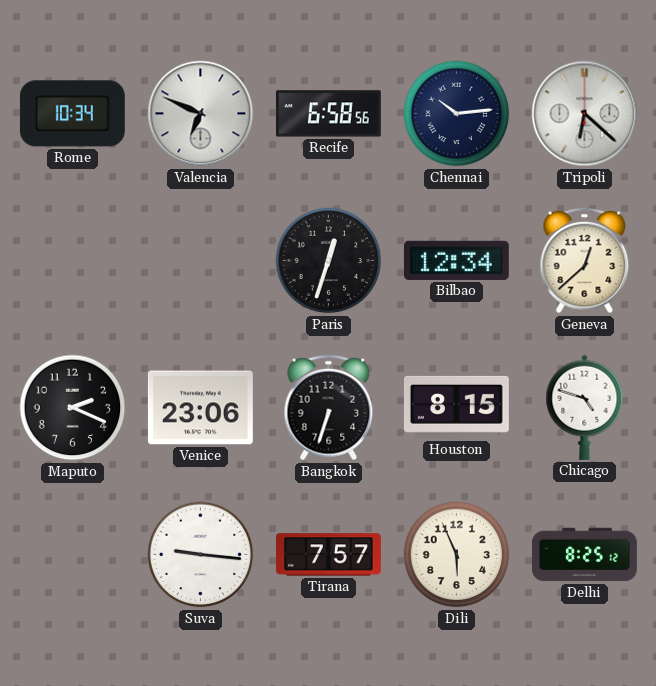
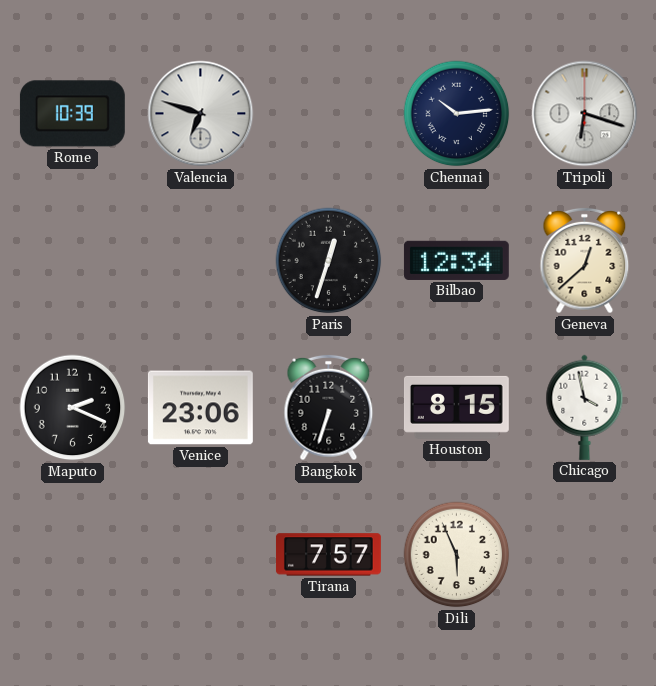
Rome: 10:34 -> 10:39
Valencia: 6:49 -> 6:48
Recife: 6:58 -> none
Tripoli: 6:22 -> 6:18
Chicago: 4:48 -> 3:58
Suva: 9:16 -> none
Delhi: 8:25 -> none
